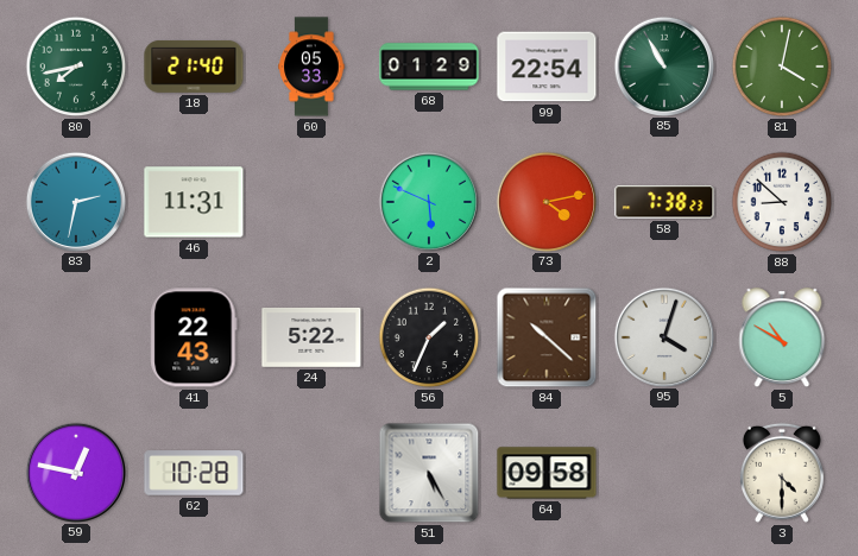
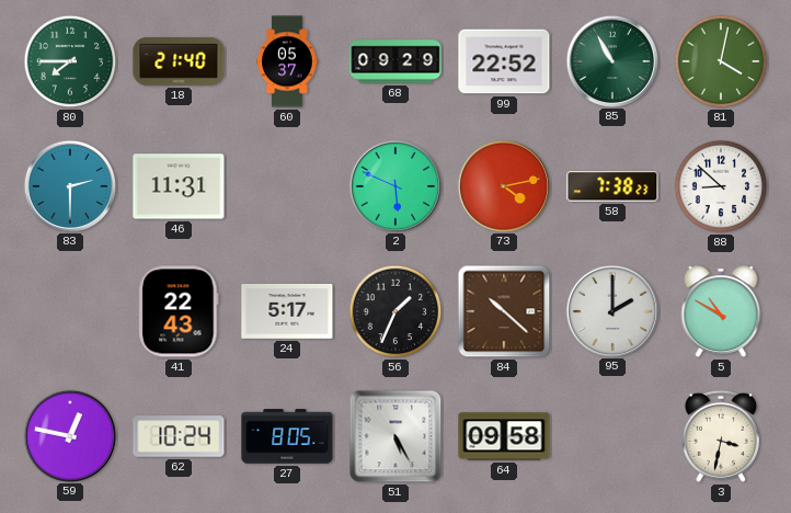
80: 7:43 -> 7:45
60: 05:33 -> 05:37
68: 01:29 -> 09:29
99: 22:54 -> 22:52
83: 2:32 -> 2:30
24: 5:22 -> 5:17
95: 4:03 -> 2:00
62: 10:28 -> 10:24
27: none -> 8:05
3: 4:30 -> 3:32
